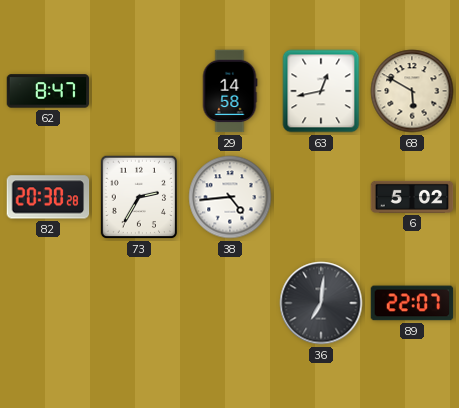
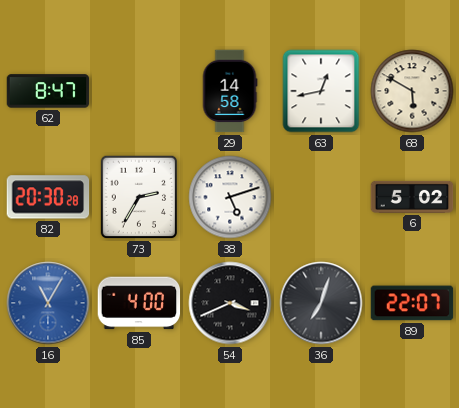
38: 4:44 -> 5:12
16: none -> 11:05
85: none -> 4:00
54: none -> 3:41
36: 7:01 -> 7:03
